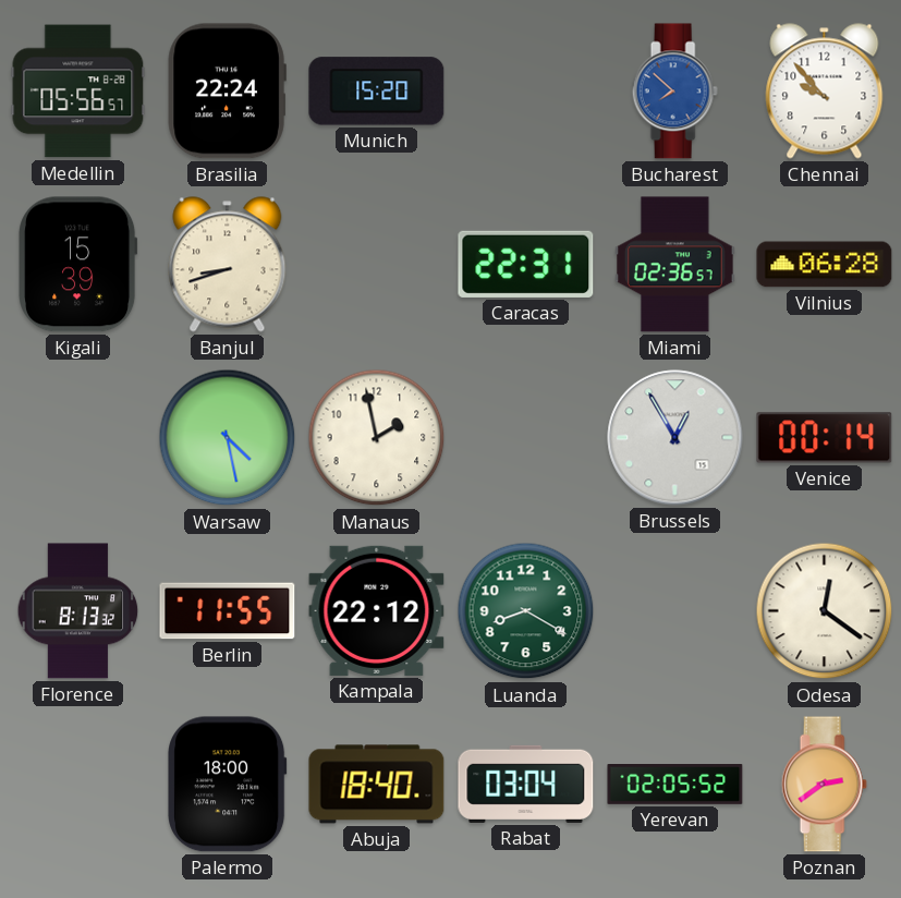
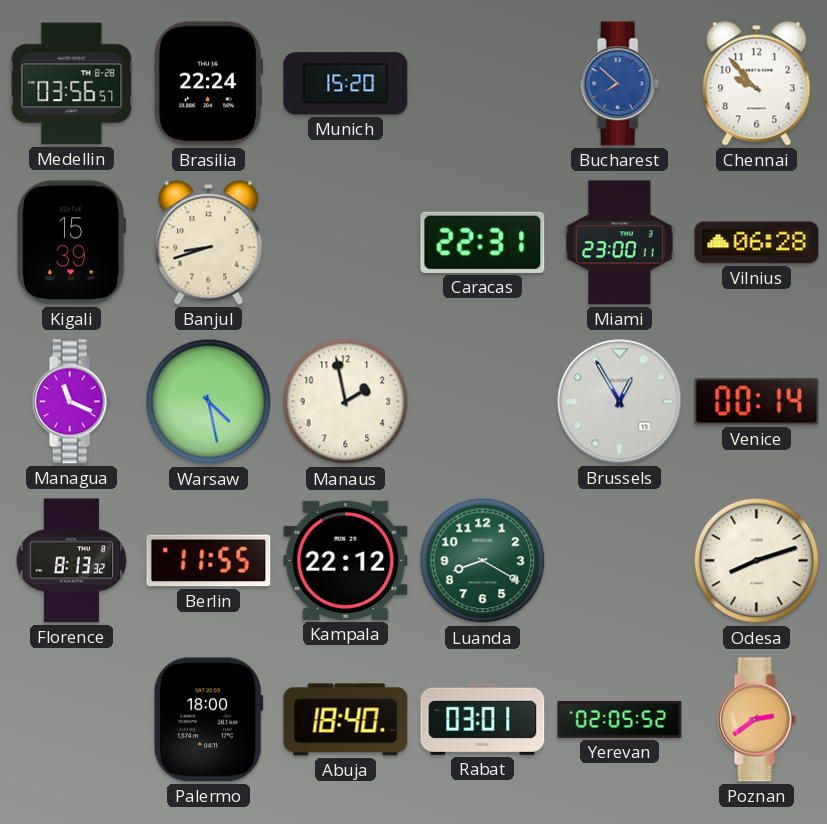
Medellin: 05:56 -> 03:56
Miami: 02:36 -> 23:00
Managua: none -> 11:19
Odesa: 12:21 -> 8:12
Rabat: 03:04 -> 03:01
